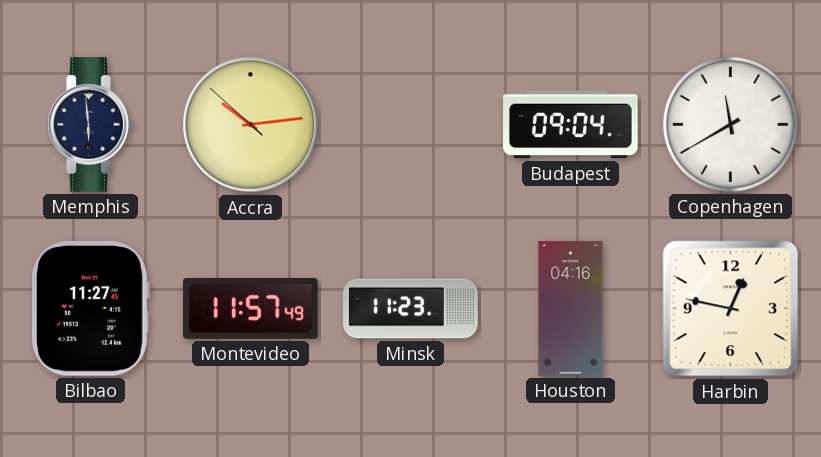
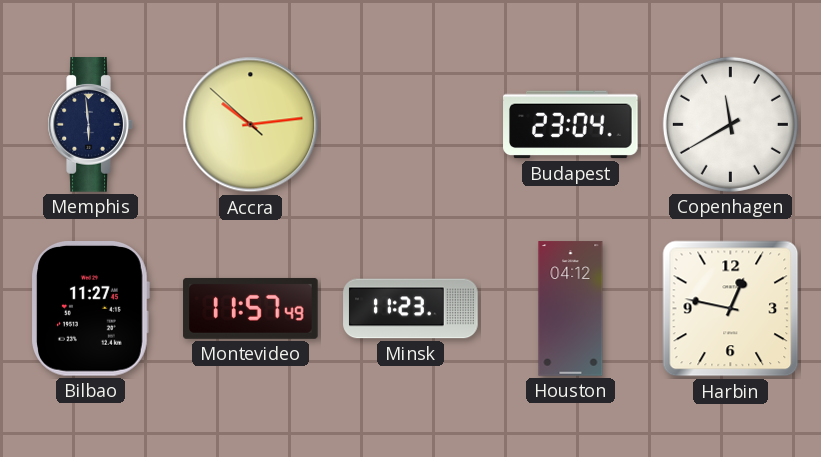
Budapest: 09:04 -> 23:04
Houston: 04:16 -> 04:12
